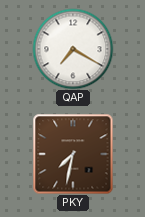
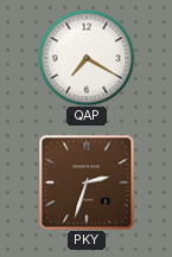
PKY: 7:32 -> 2:33
